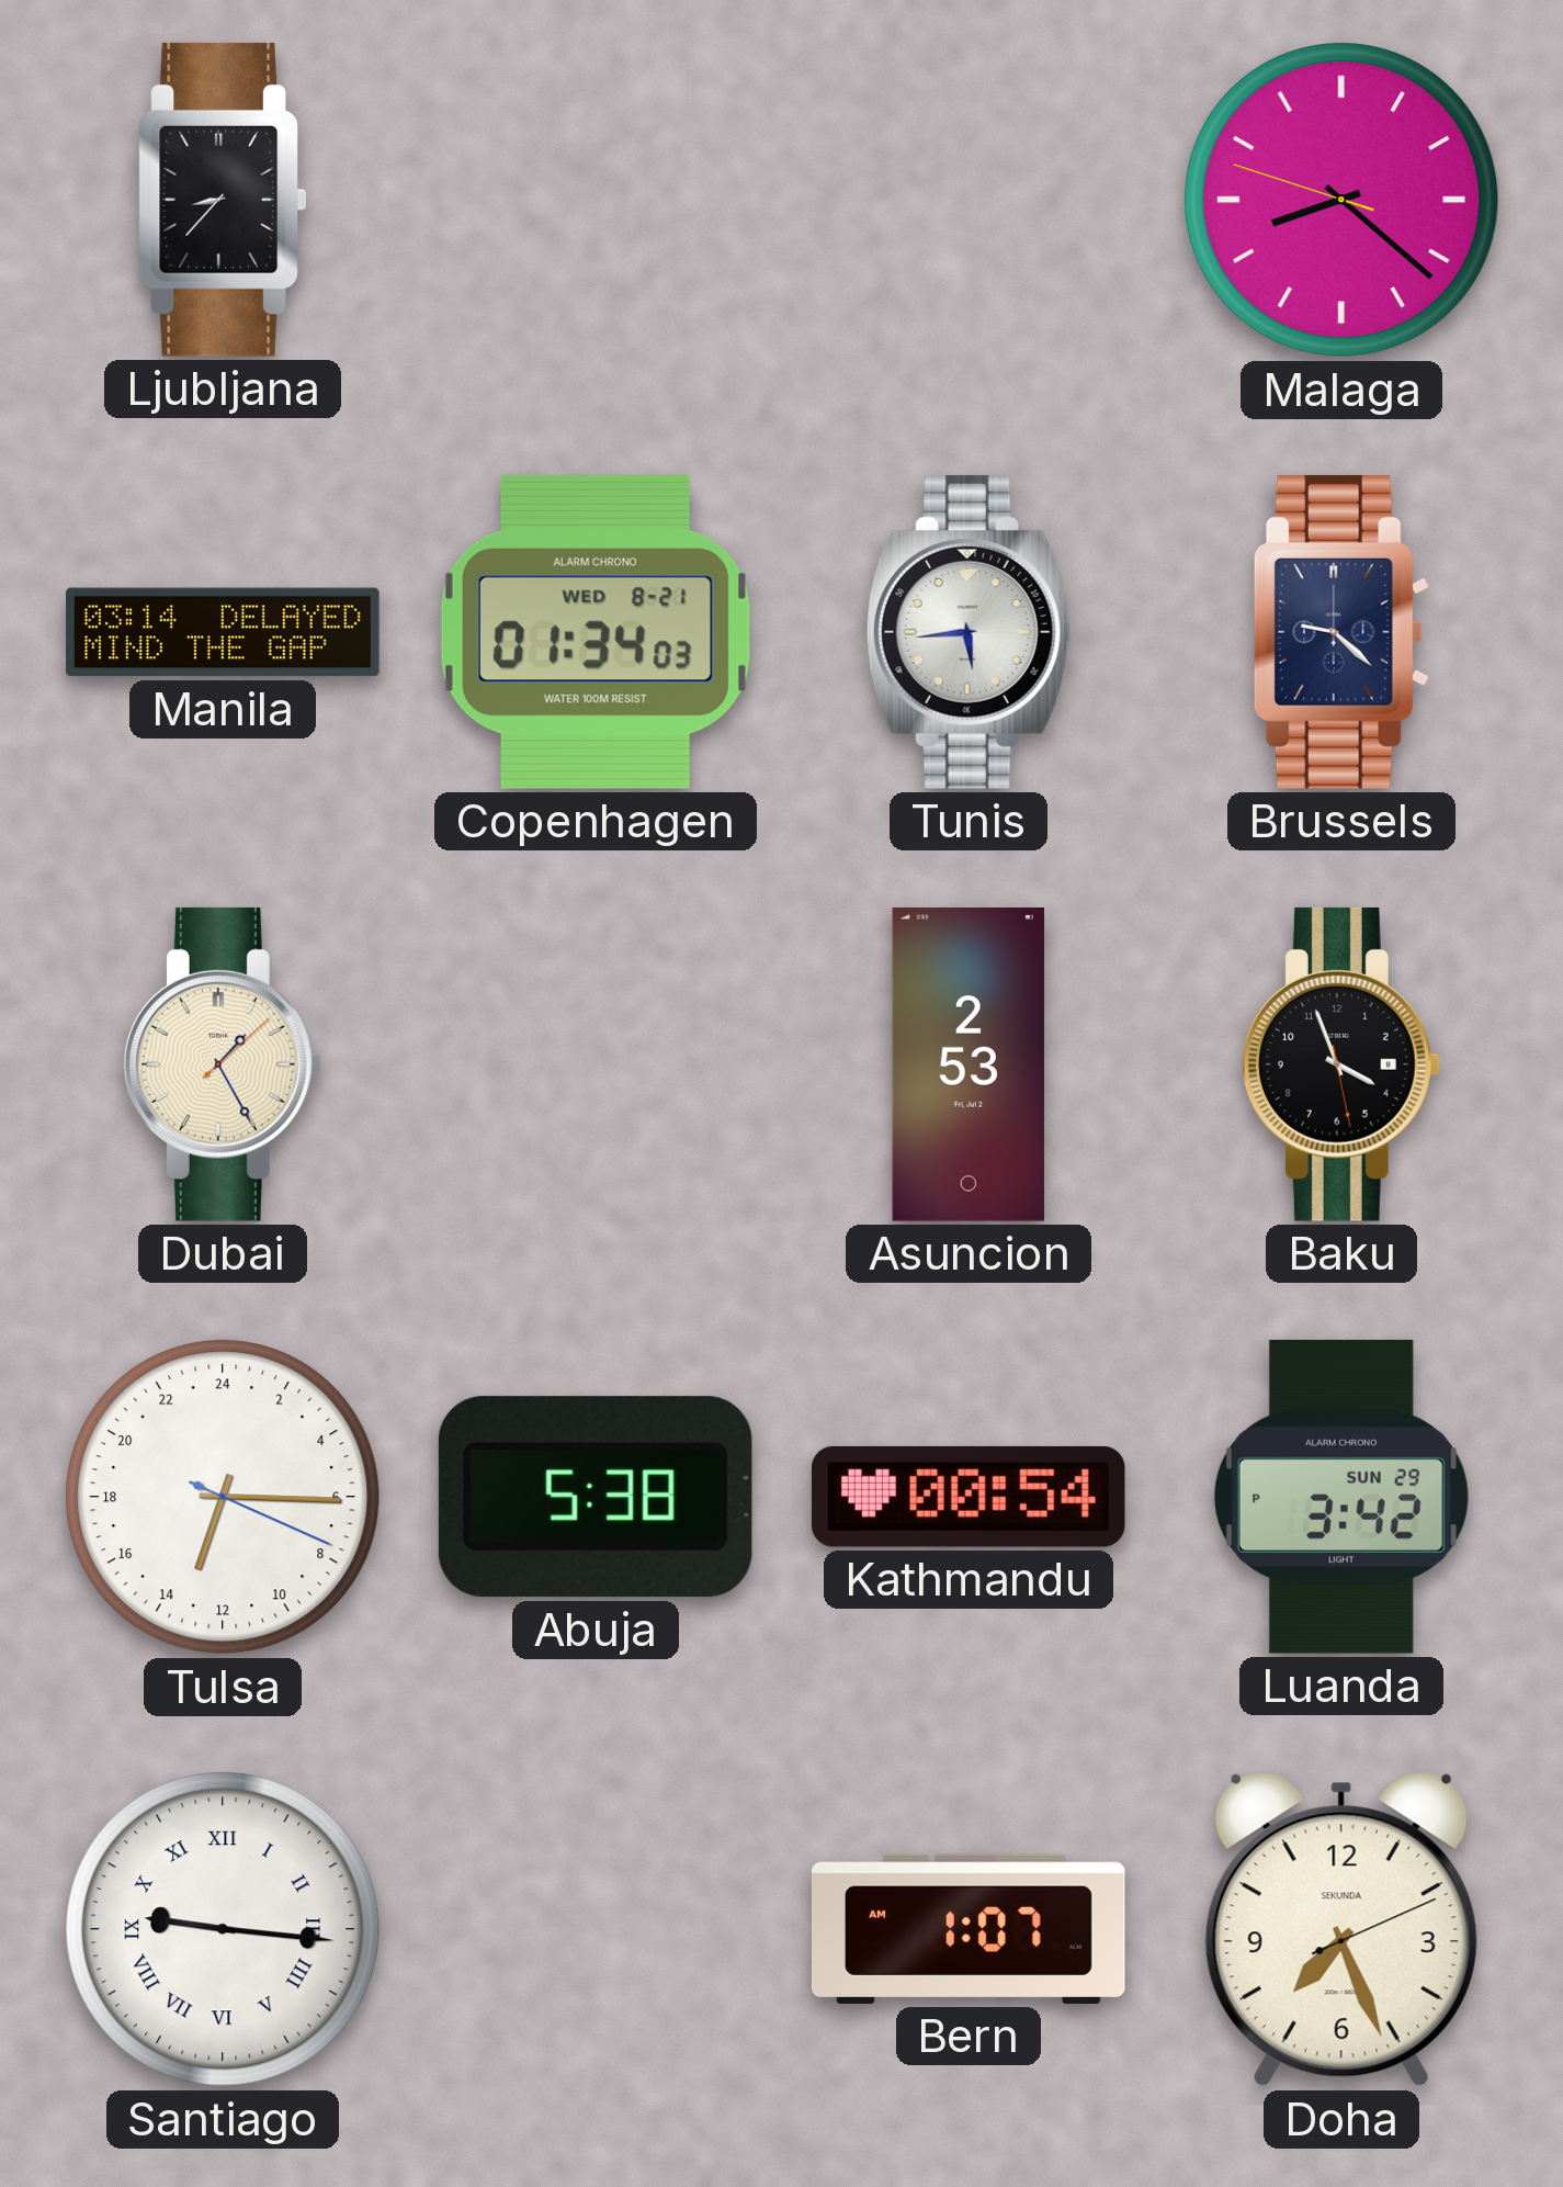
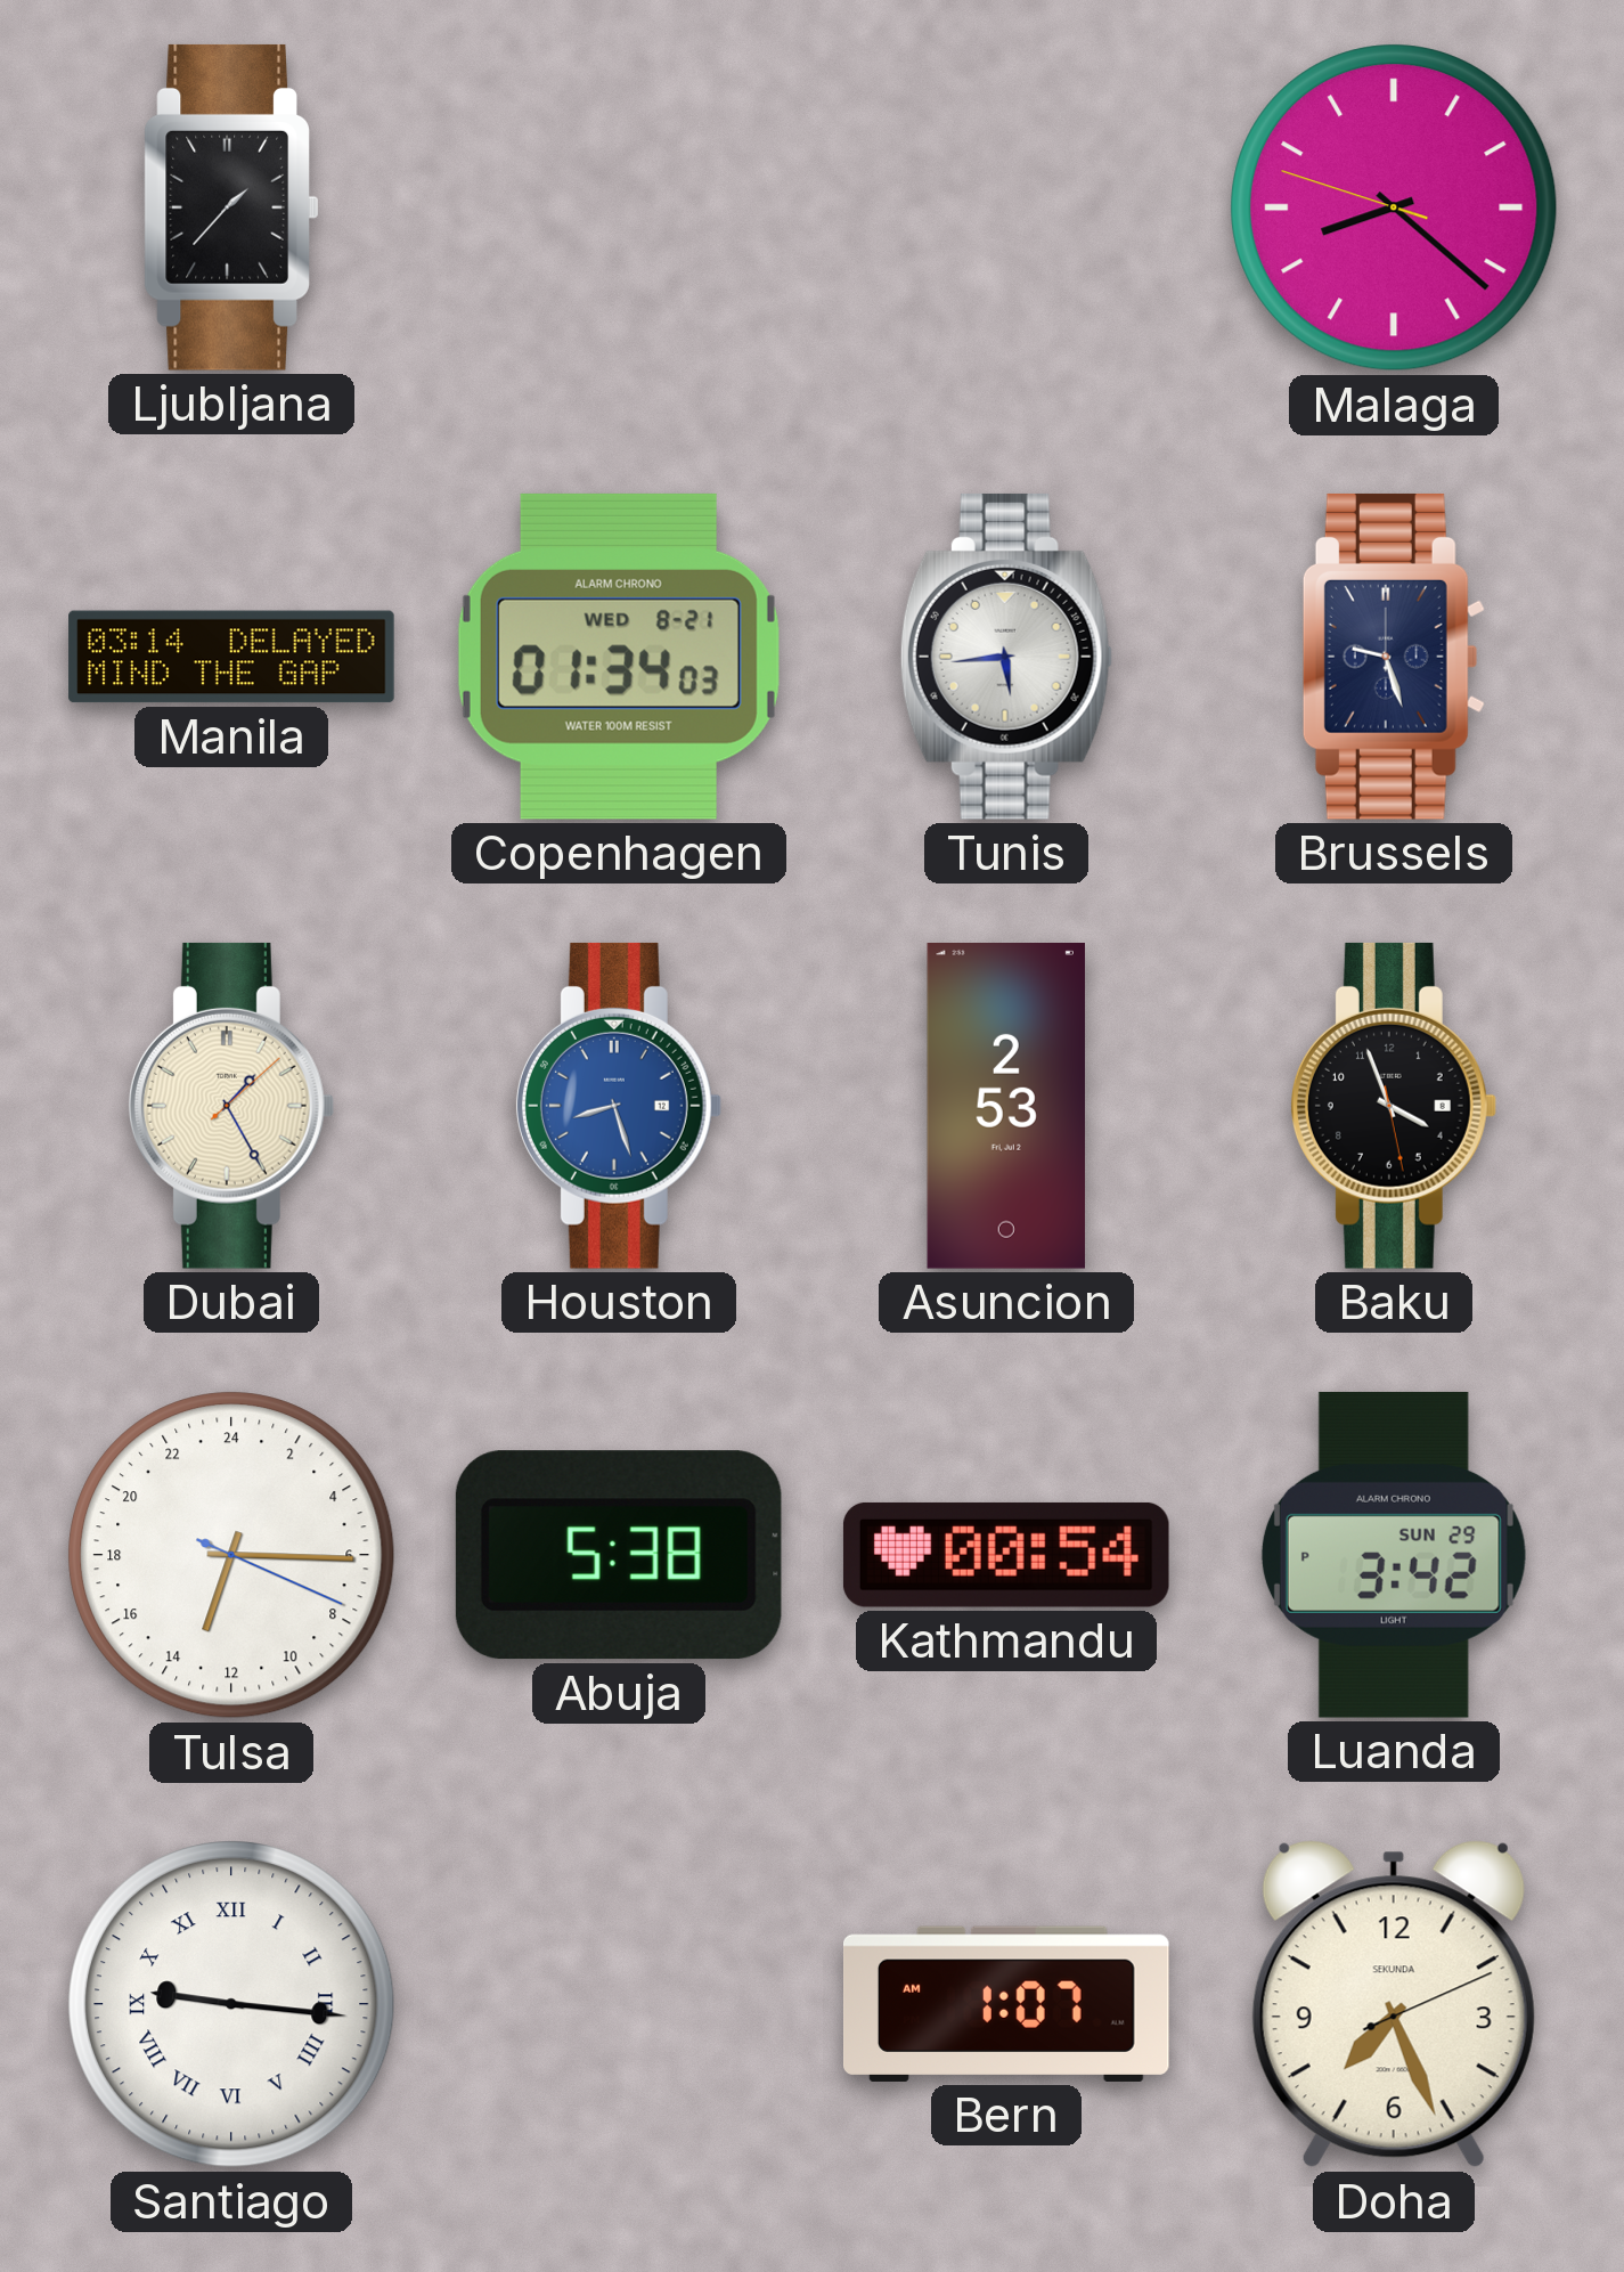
Ljubljana: 8:37 -> 1:37
Brussels: 9:22 -> 9:27
Houston: none -> 8:27
